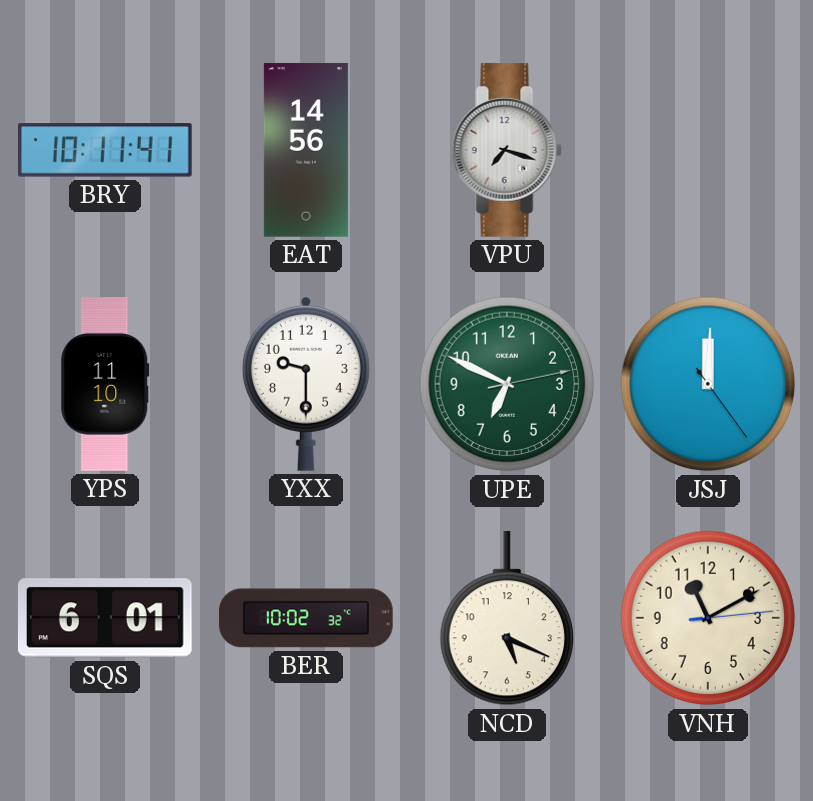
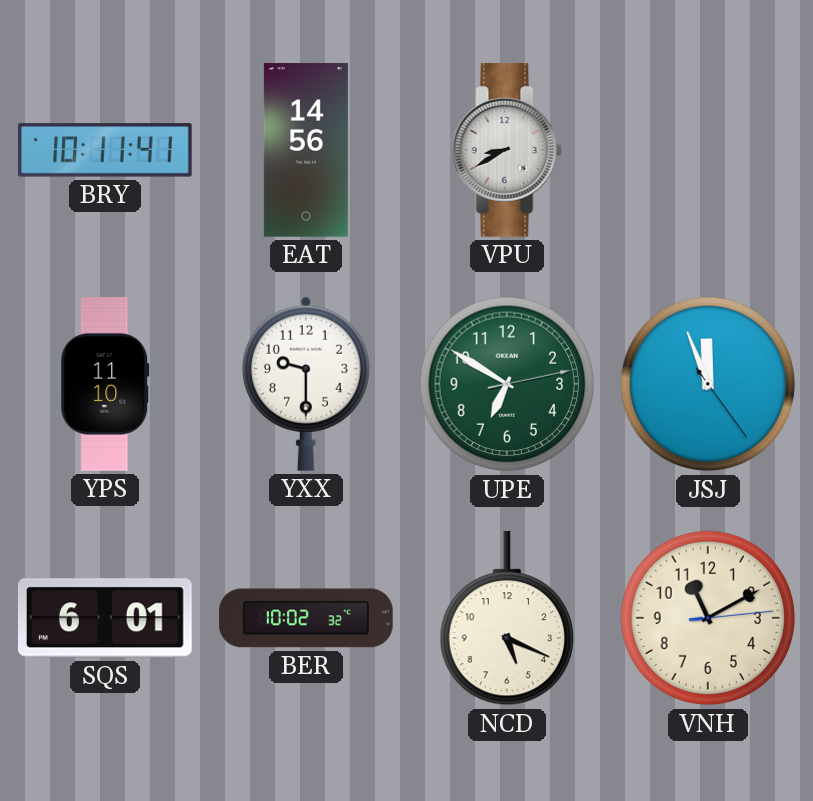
VPU: 7:18 -> 8:40
UPE: 6:49 -> 6:50
JSJ: 12:00 -> 11:56
